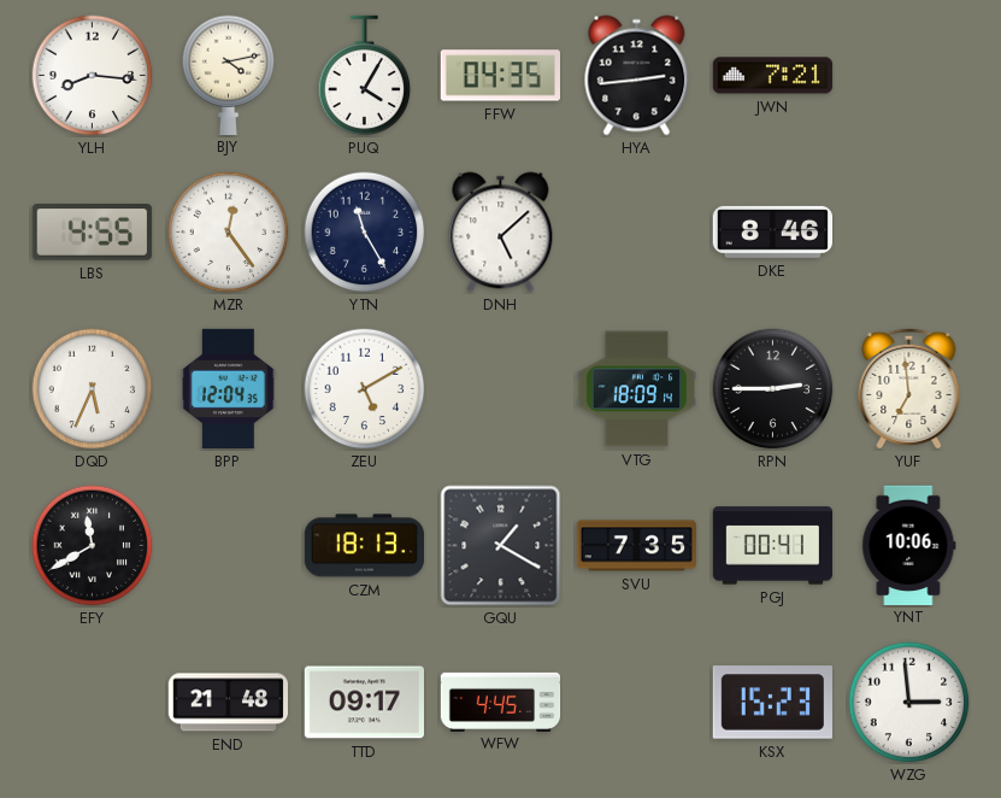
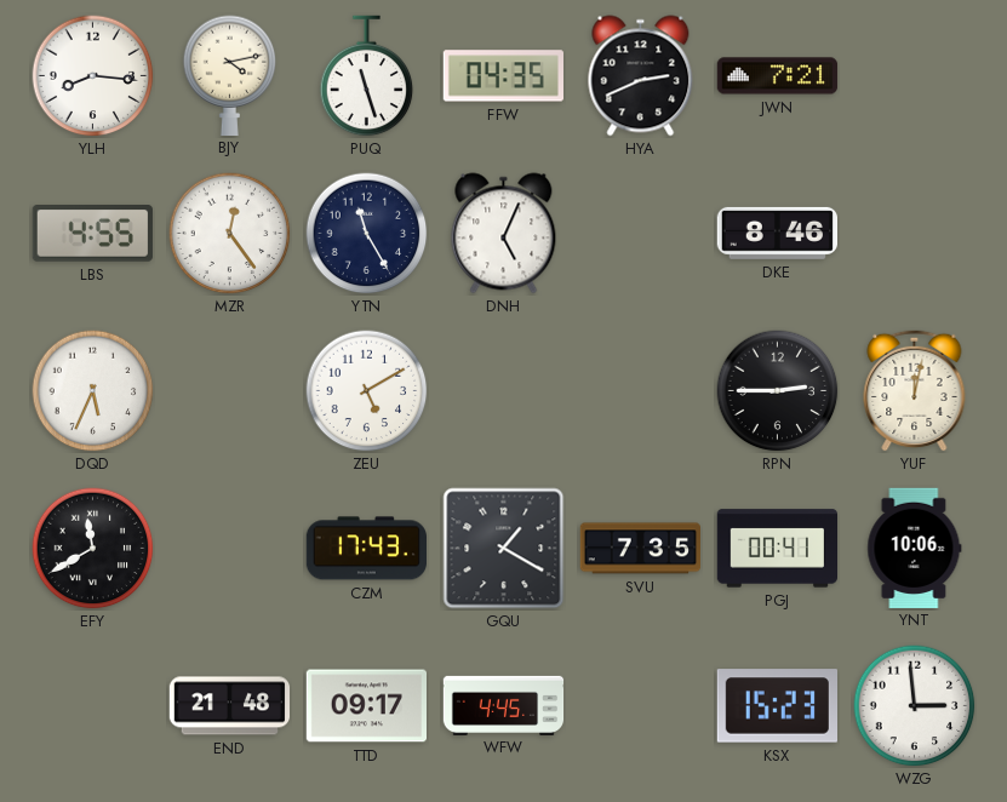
PUQ: 4:05 -> 11:27
HYA: 2:44 -> 2:41
DNH: 5:08 -> 5:04
BPP: 12:04 -> none
VTG: 18:09 -> none
YUF: 6:59 -> 12:02
CZM: 18:13 -> 17:43
